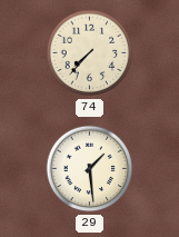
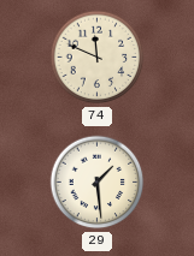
74: 7:37 -> 11:49
